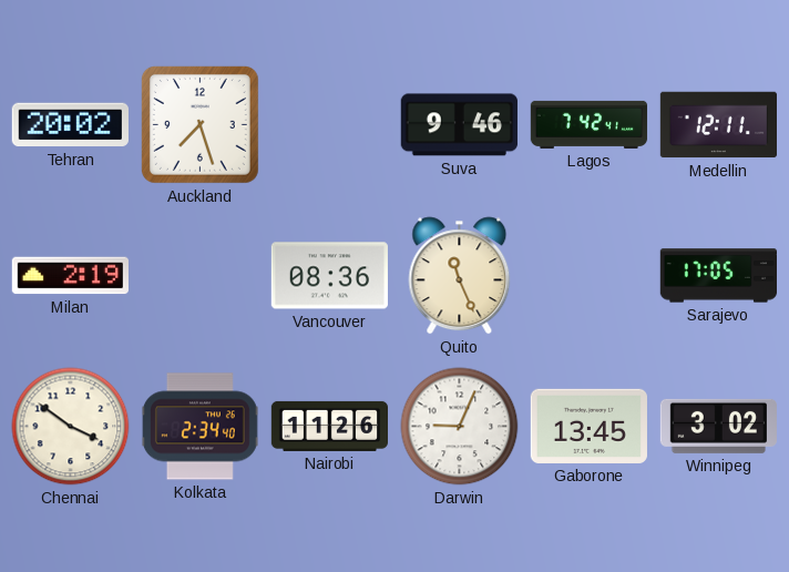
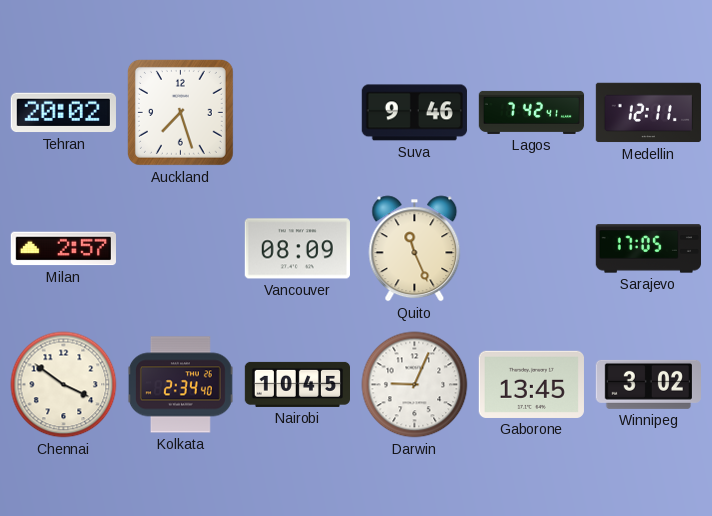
Milan: 2:19 -> 2:57
Vancouver: 08:36 -> 08:09
Nairobi: 11:26 -> 10:45
